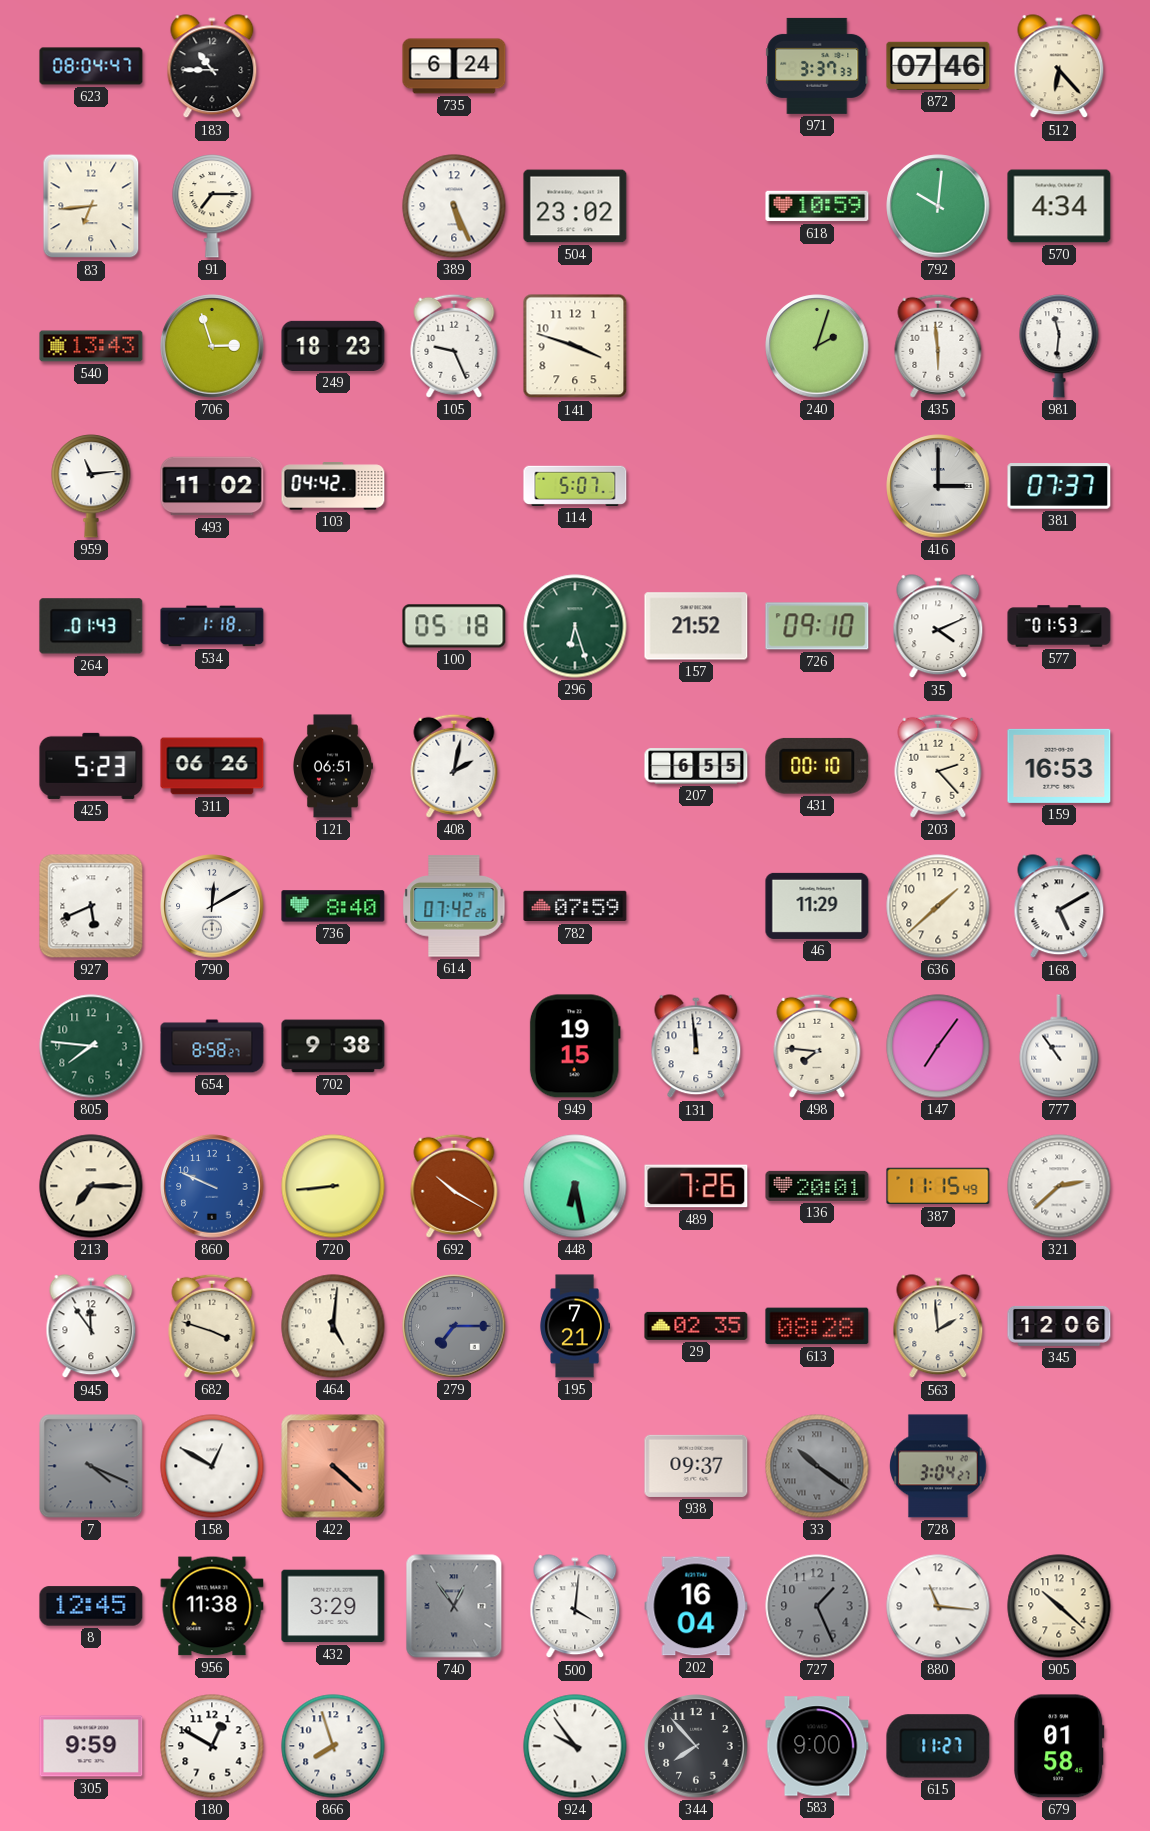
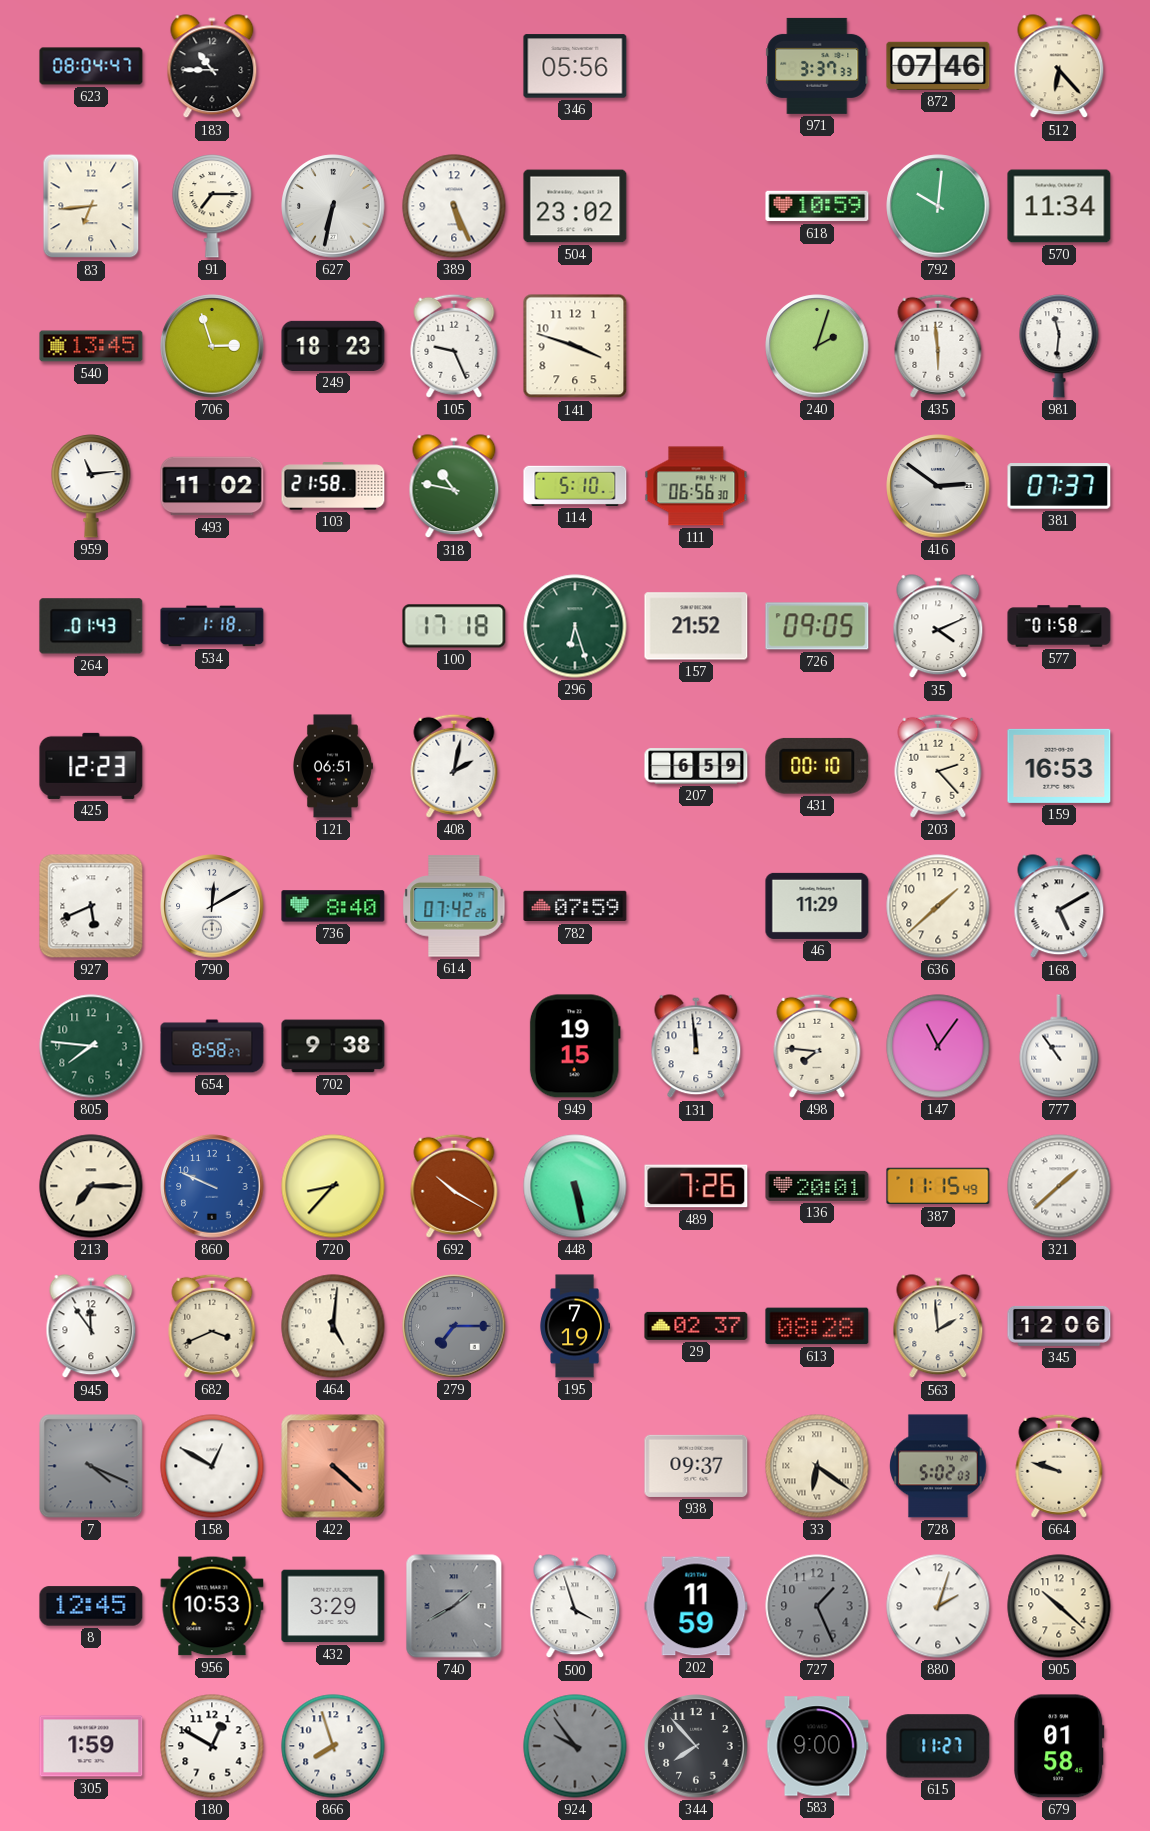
735: 6:24 -> none
346: none -> 05:56
627: none -> 6:32
570: 4:34 -> 11:34
540: 13:43 -> 13:45
103: 04:42 -> 21:58
318: none -> 10:47
114: 5:07 -> 5:10
111: none -> 06:56
416: 3:00 -> 2:51
100: 05:18 -> 17:18
726: 09:10 -> 09:05
577: 01:53 -> 01:58
425: 5:23 -> 12:23
311: 06:26 -> none
207: 6:55 -> 6:59
147: 7:06 -> 11:06
720: 8:44 -> 8:37
448: 6:28 -> 5:28
321: 2:38 -> 1:38
682: 3:48 -> 3:41
195: 7:21 -> 7:19
29: 02:35 -> 02:37
33: 10:21 -> 6:21
33 dial: grey -> cream
728: 3:04 -> 5:02
664: none -> 9:48
956: 11:38 -> 10:53
740: 12:54 -> 1:40
500: 4:01 -> 3:57
202: 16:04 -> 11:59
880: 11:16 -> 2:03
305: 9:59 -> 1:59
924 dial: white -> grey
